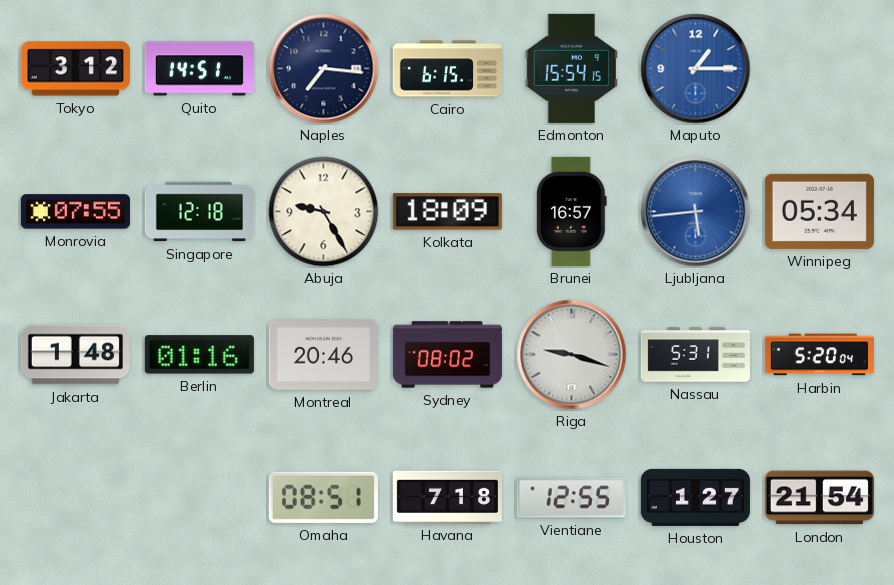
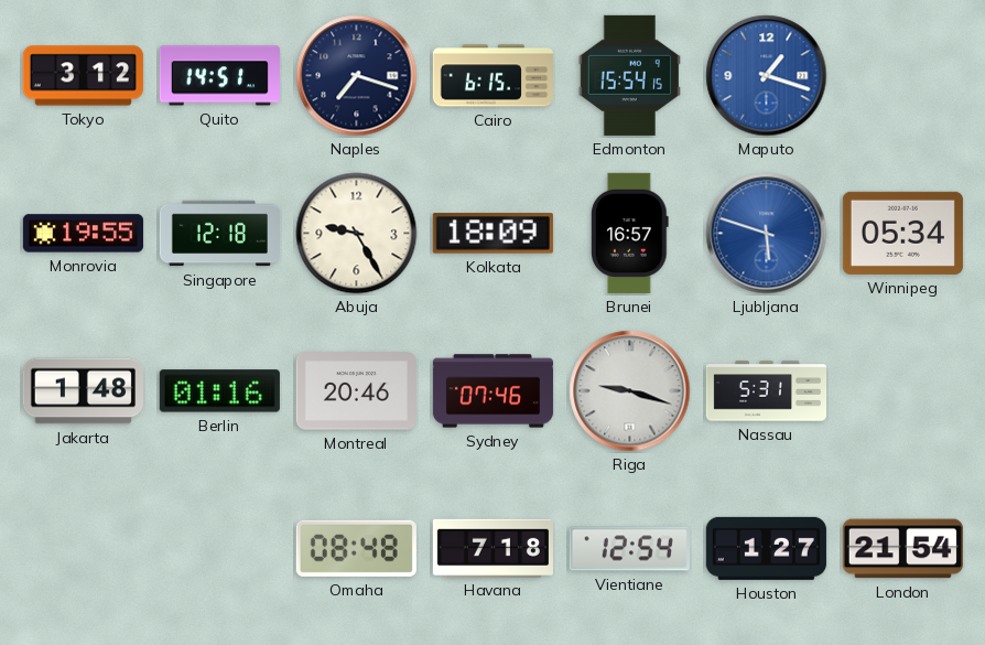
Naples: 7:16 -> 7:18
Maputo: 1:15 -> 1:18
Monrovia: 07:55 -> 19:55
Ljubljana: 5:44 -> 5:48
Sydney: 08:02 -> 07:46
Harbin: 5:20 -> none
Omaha: 08:51 -> 08:48
Vientiane: 12:55 -> 12:54
